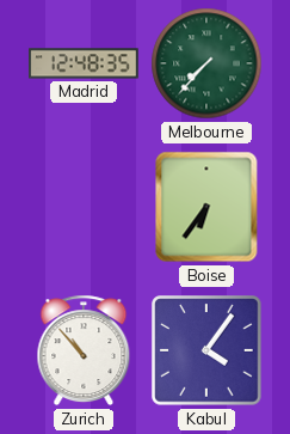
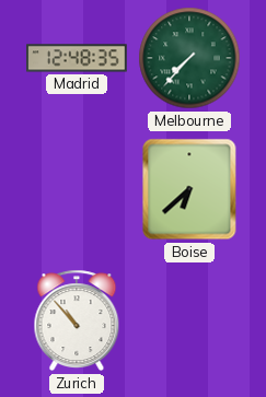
Boise: 6:36 -> 6:38
Kabul: 4:06 -> none
